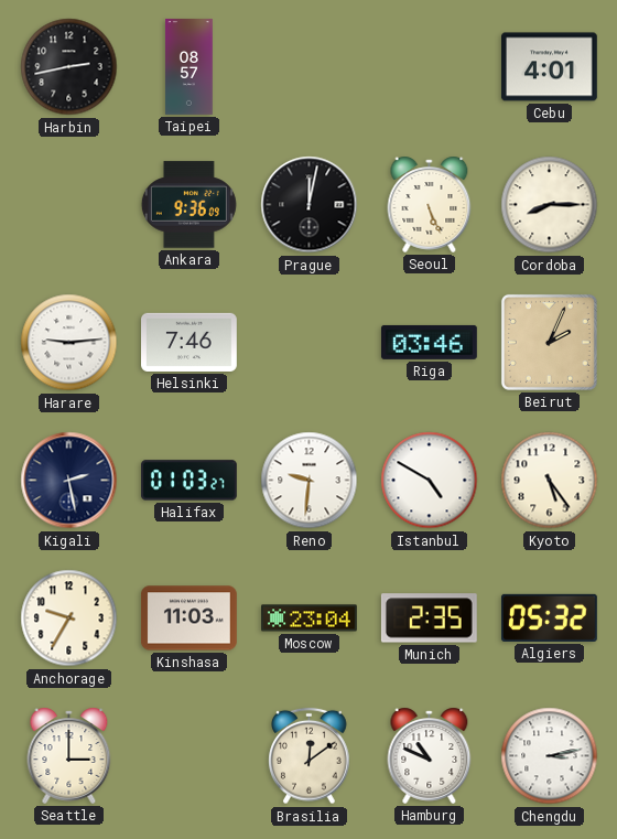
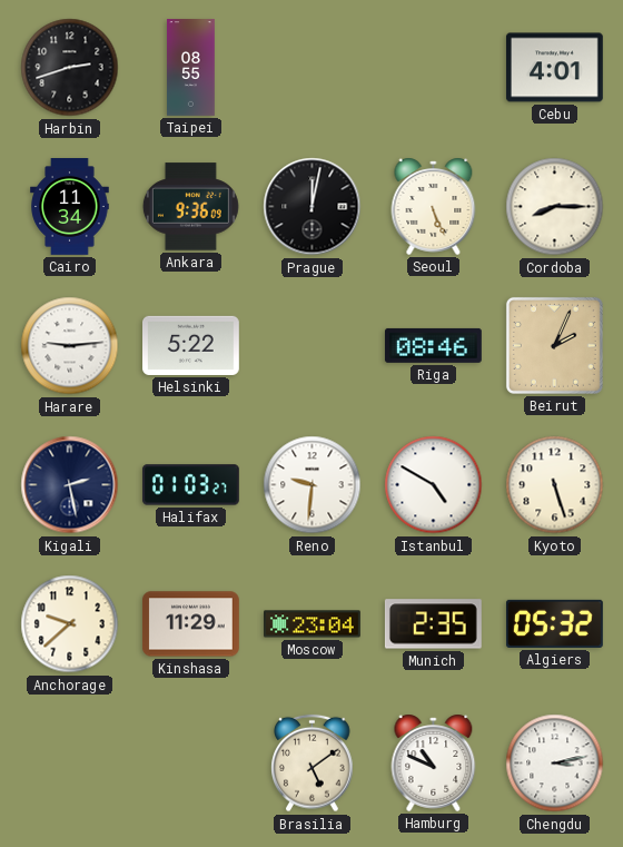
Harbin: 2:43 -> 2:42
Taipei: 08:57 -> 08:55
Cairo: none -> 11:34
Helsinki: 7:46 -> 5:22
Riga: 03:46 -> 08:46
Kyoto: 5:24 -> 5:27
Anchorage: 9:35 -> 9:38
Kinshasa: 11:03 -> 11:29
Seattle: 3:00 -> none
Brasilia: 12:09 -> 5:09
